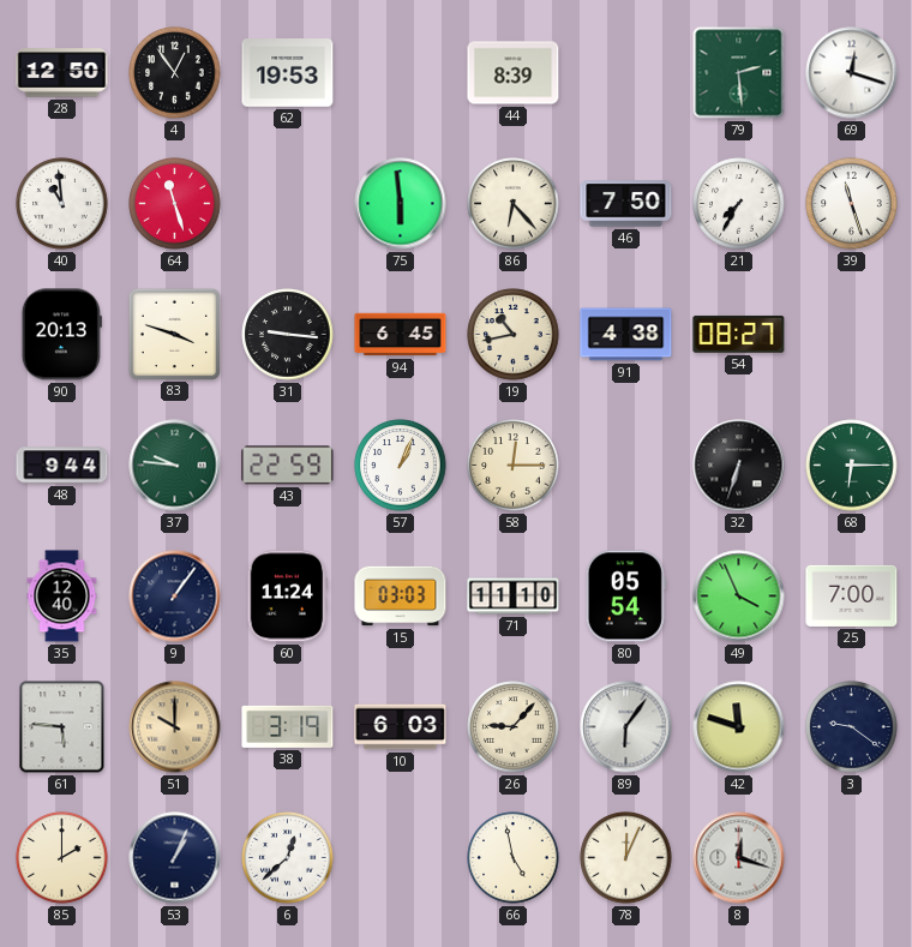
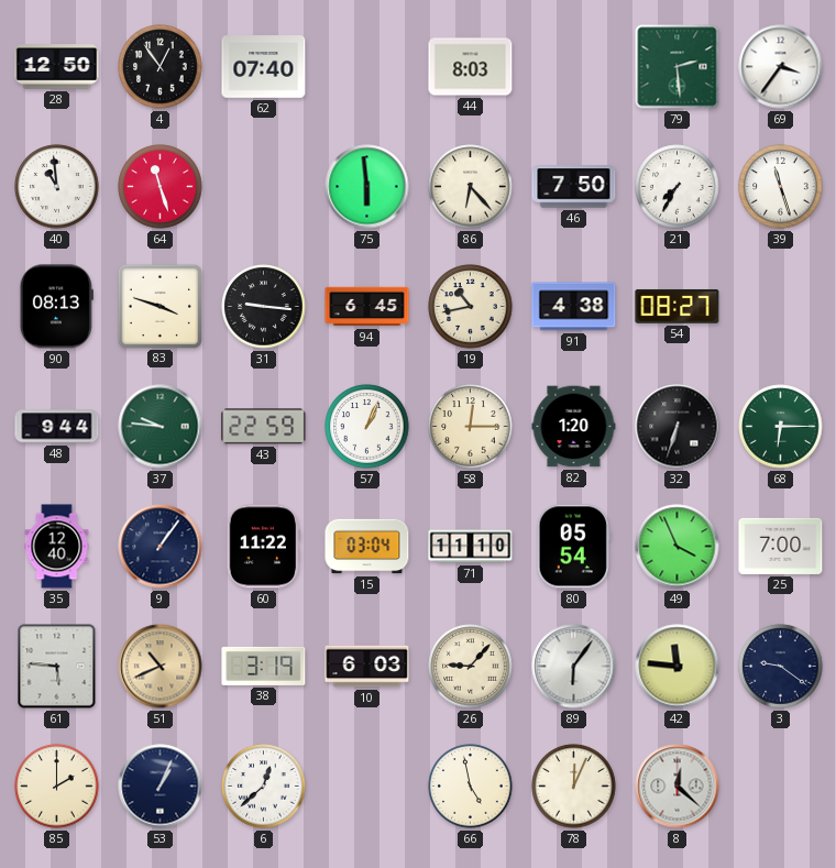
62: 19:53 -> 07:40
44: 8:39 -> 8:03
69: 12:18 -> 3:36
90: 20:13 -> 08:13
82: none -> 1:20
60: 11:24 -> 11:22
15: 03:03 -> 03:04
51: 10:00 -> 10:41
42: 11:48 -> 11:46
8: 12:18 -> 12:22
